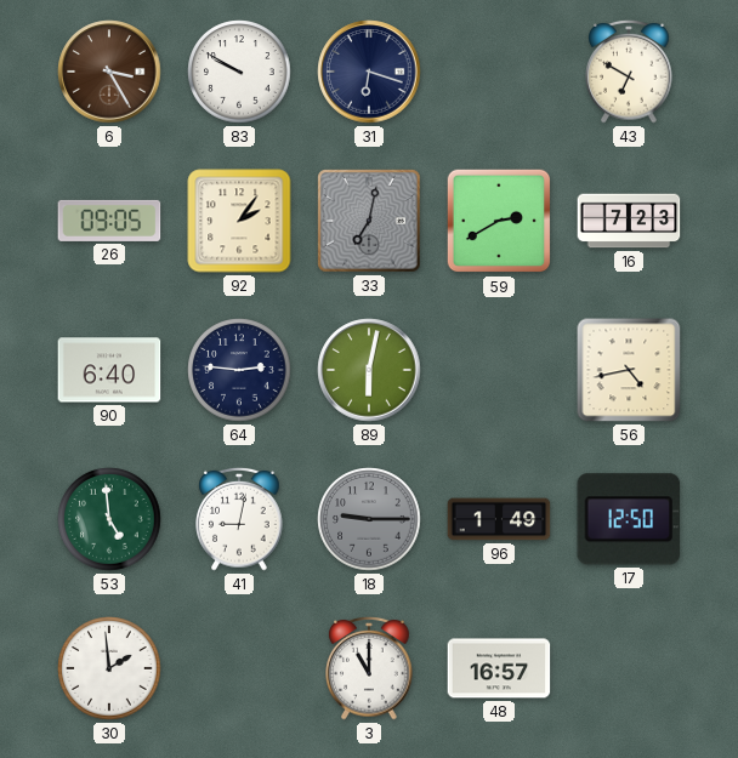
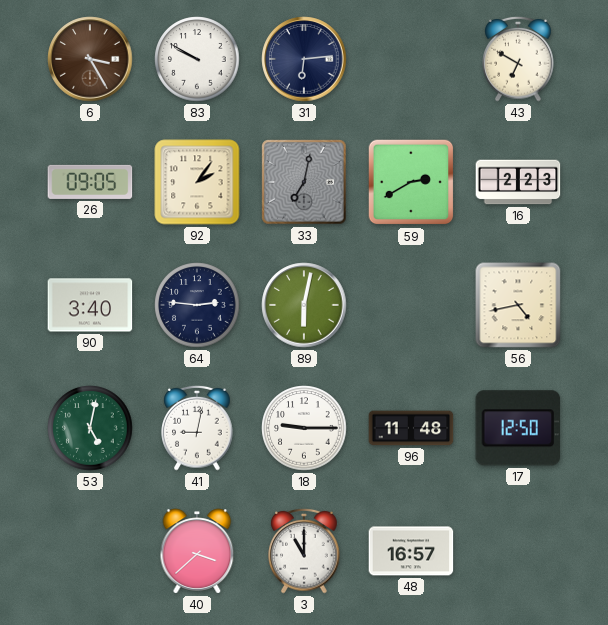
31: 6:18 -> 6:14
16: 7:23 -> 2:23
90: 6:40 -> 3:40
53: 4:59 -> 5:02
18 dial: grey -> white
96: 1:49 -> 11:48
30: 1:59 -> none
40: none -> 3:38
